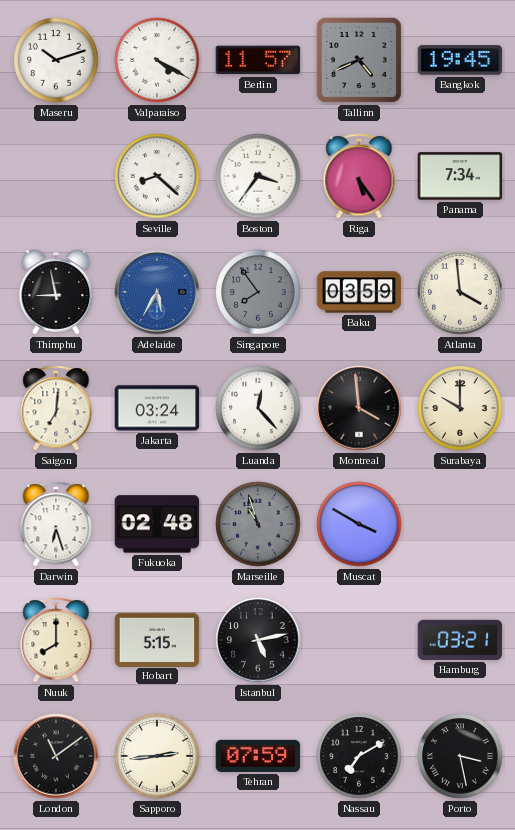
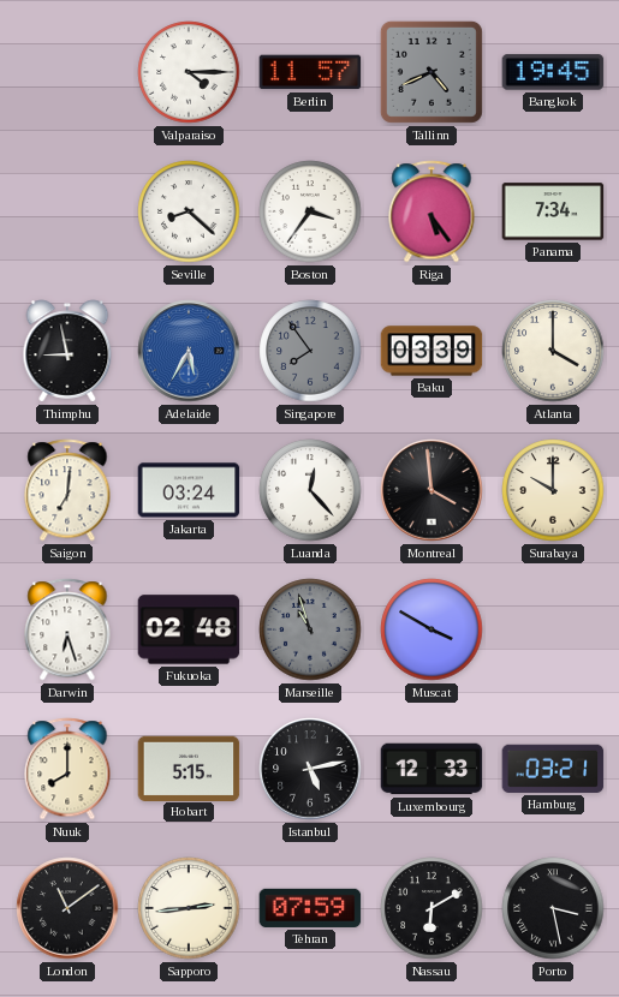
Maseru: 10:12 -> none
Valparaiso: 4:20 -> 4:15
Baku: 03:59 -> 03:39
Atlanta: 3:59 -> 4:00
Luxembourg: none -> 12:33
Nassau: 7:10 -> 6:10
